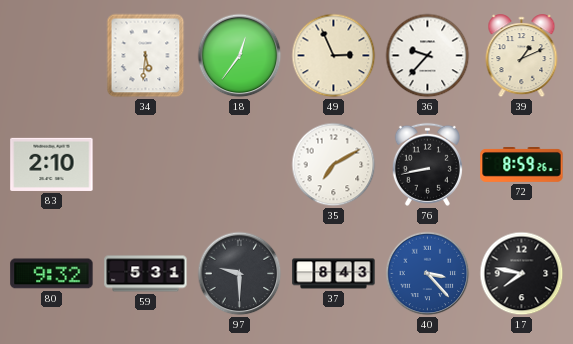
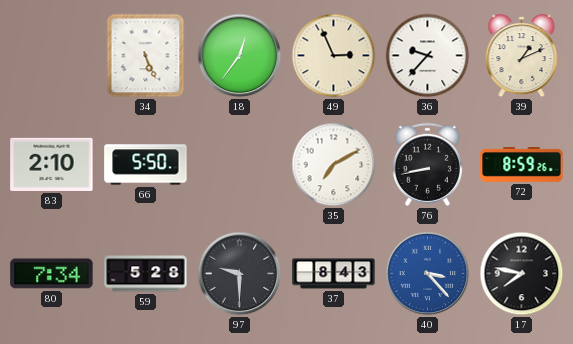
34: 5:31 -> 5:26
66: none -> 5:50
80: 9:32 -> 7:34
59: 5:31 -> 5:28
